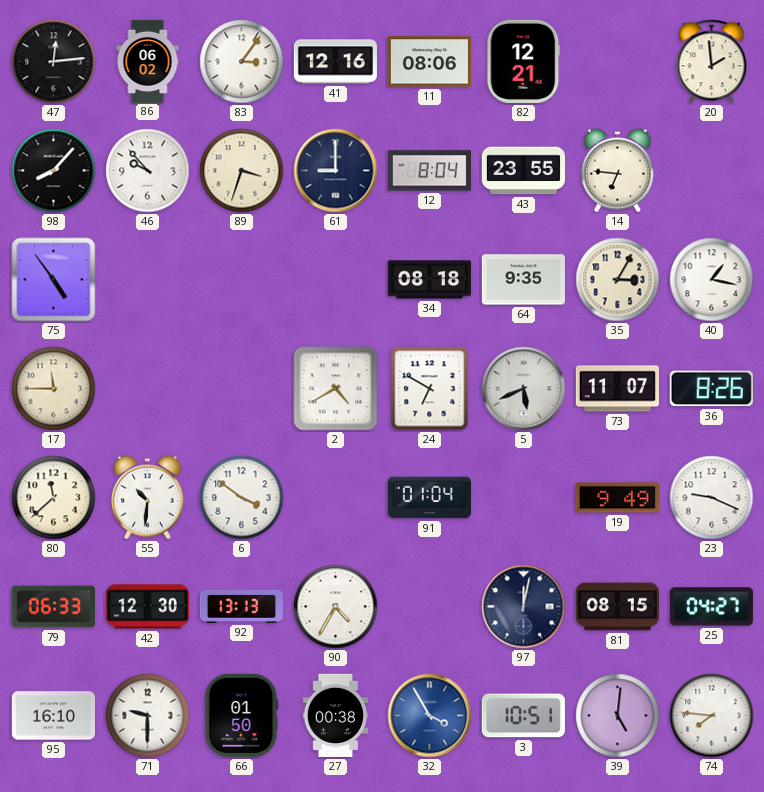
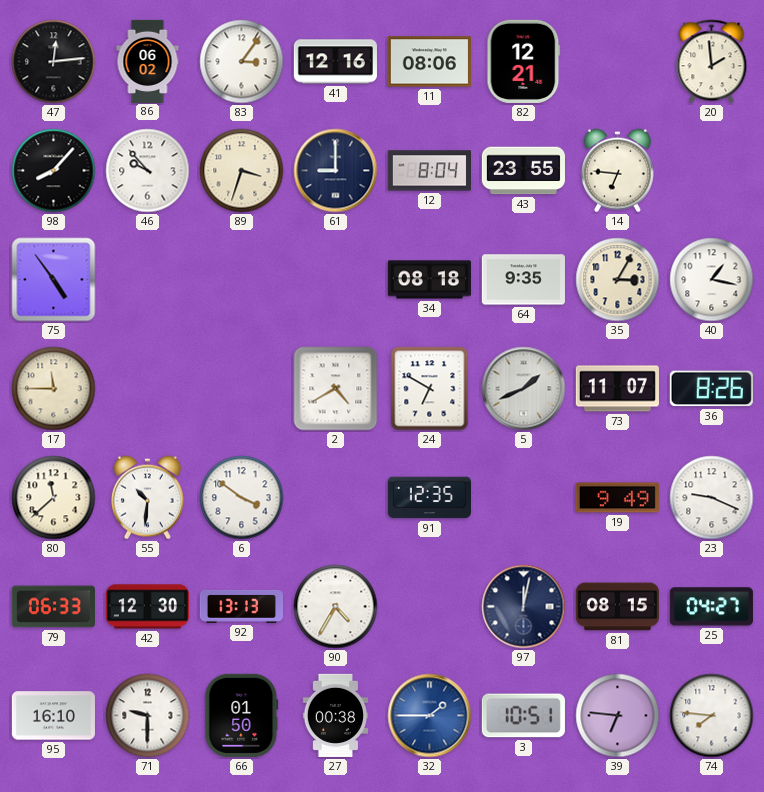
5: 5:41 -> 1:41
91: 01:04 -> 12:35
32: 3:55 -> 1:45
39: 5:01 -> 6:46
